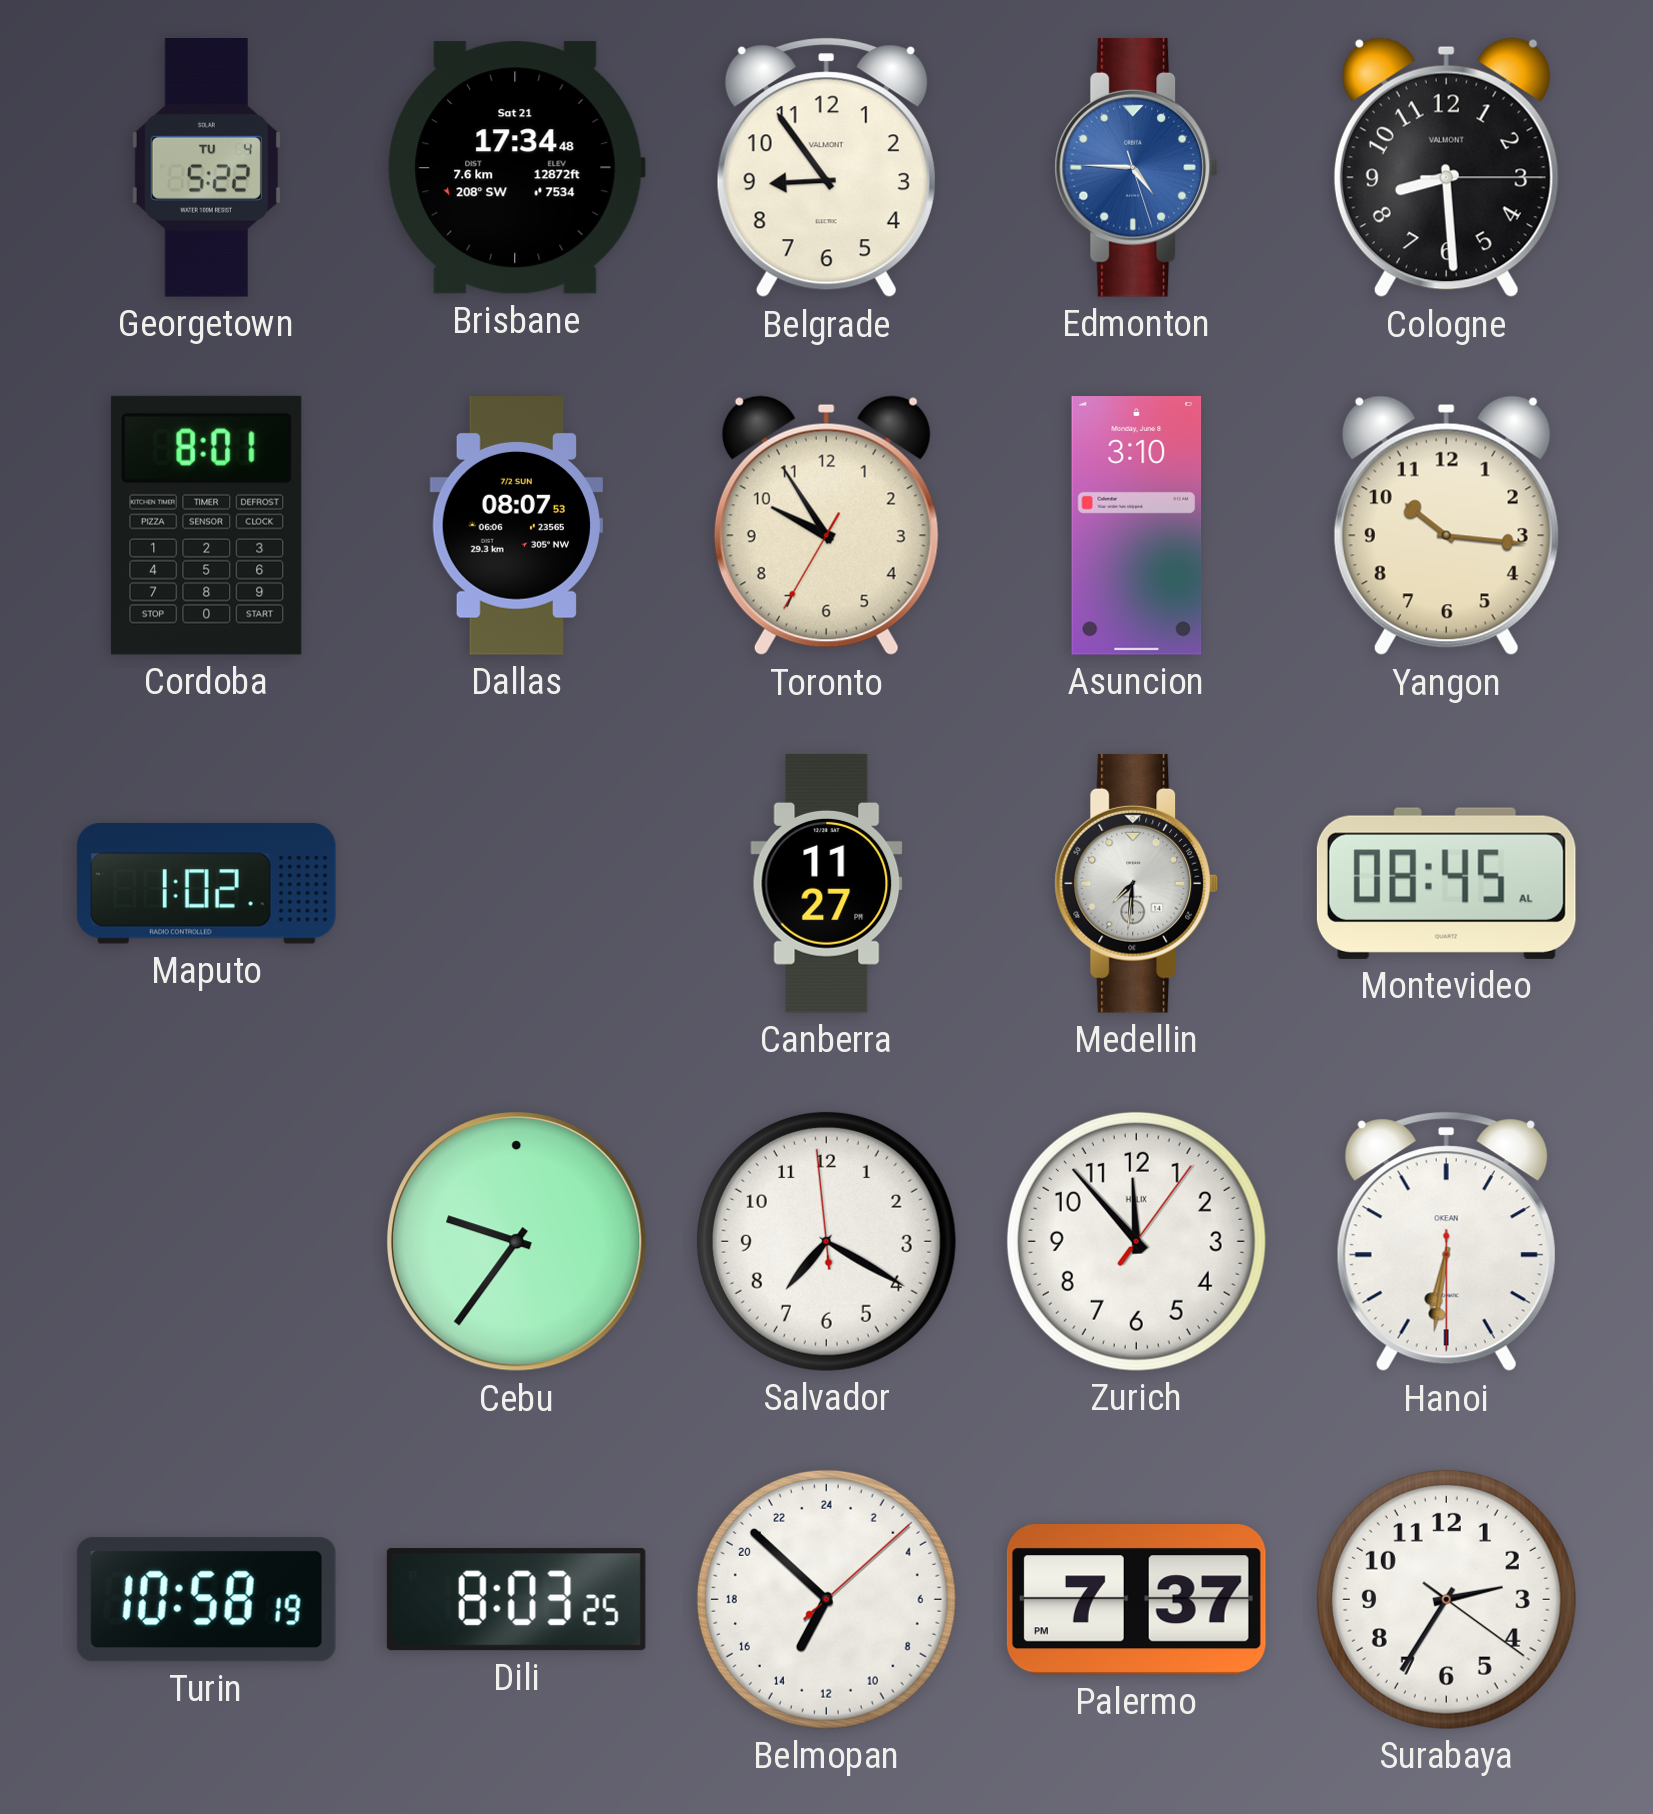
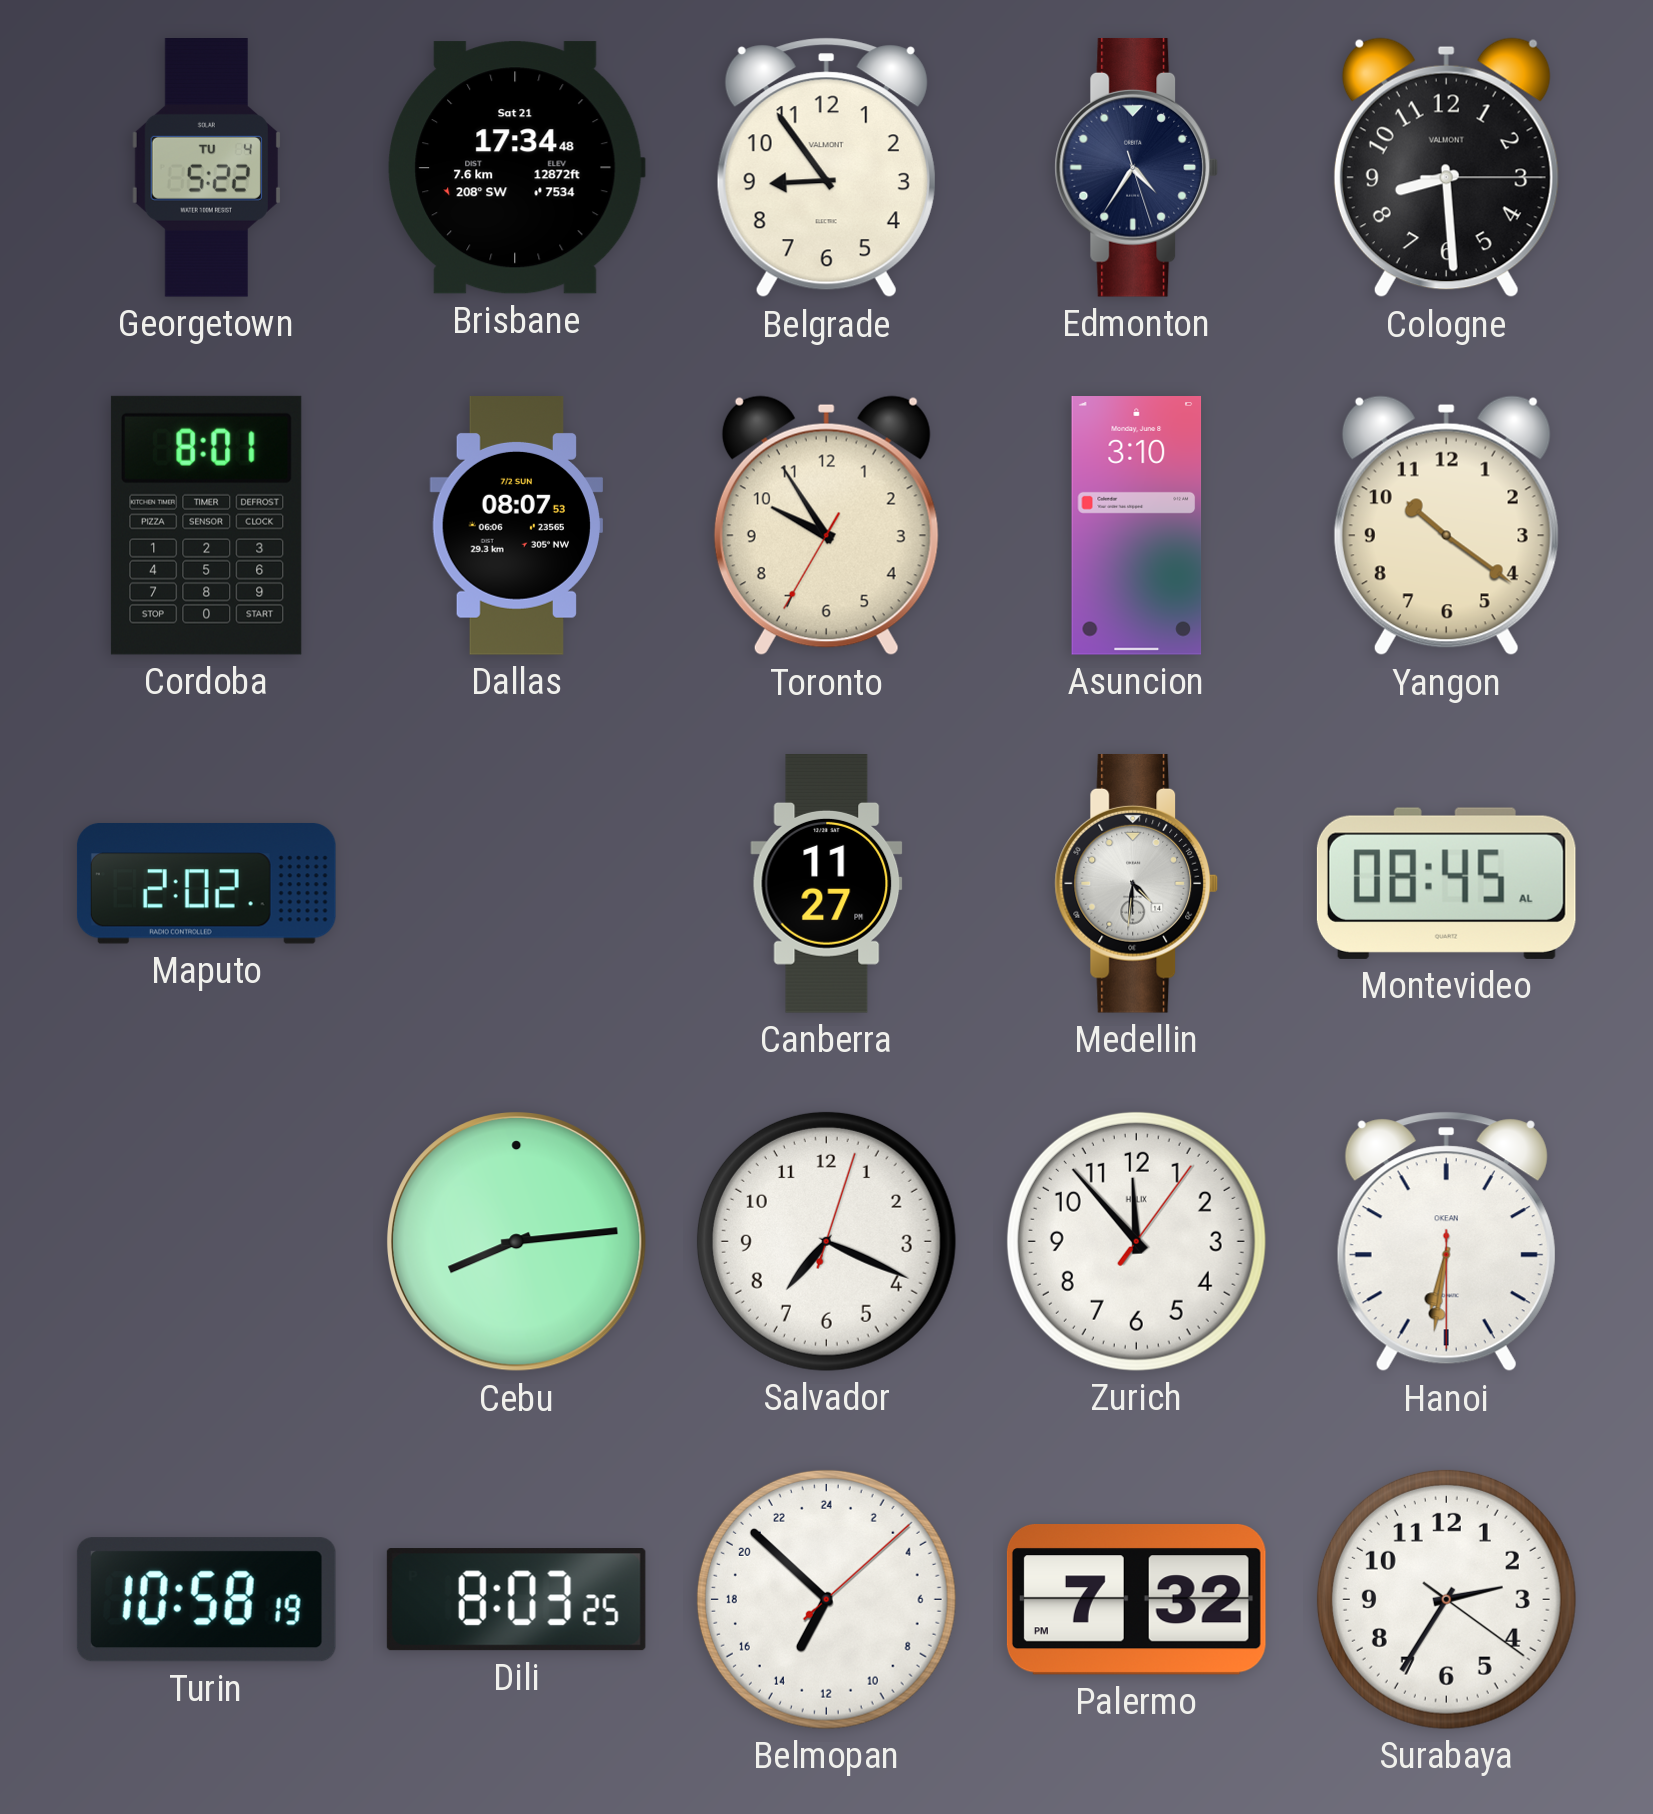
Edmonton: 4:45 -> 4:35
Edmonton dial: blue -> navy
Yangon: 10:16 -> 10:21
Maputo: 1:02 -> 2:02
Medellin: 7:31 -> 4:31
Cebu: 9:36 -> 8:14
Salvador: 7:19:59 -> 7:19:03
Palermo: 7:37 -> 7:32
